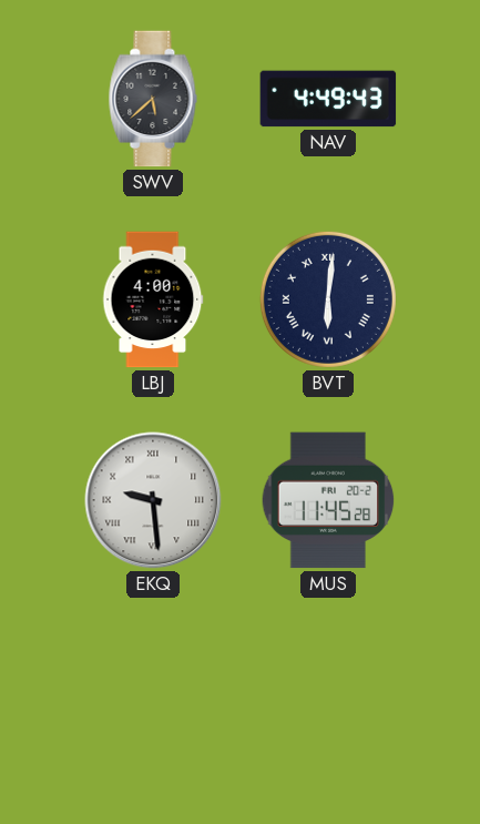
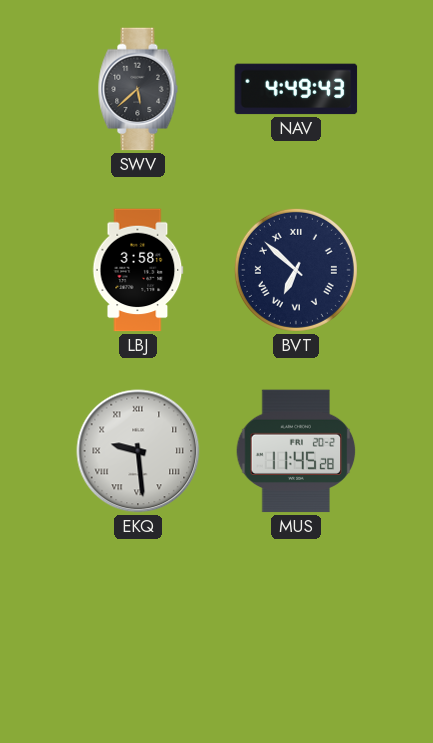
LBJ: 4:00 -> 3:58
BVT: 6:01 -> 6:52
